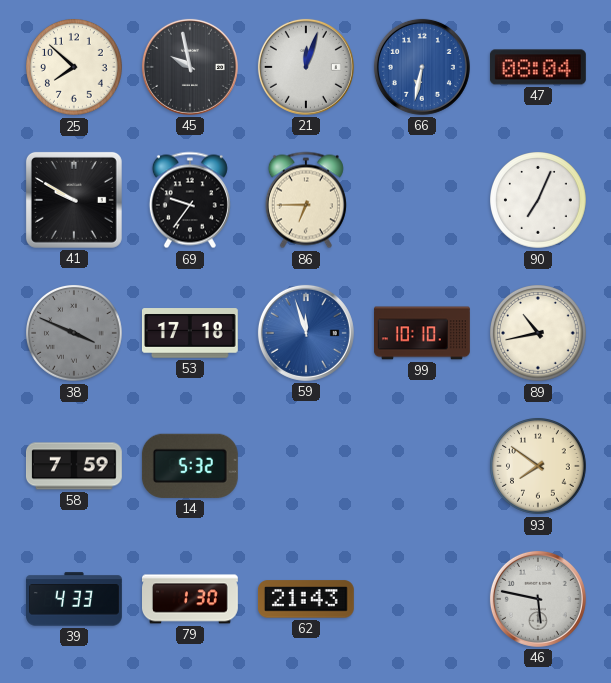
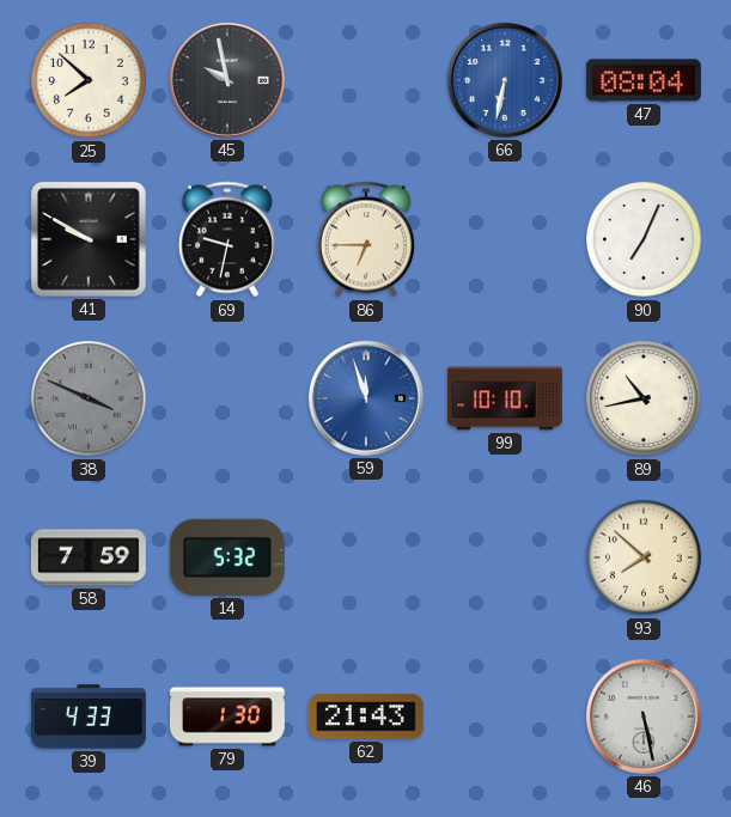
21: 12:03 -> none
69: 9:36 -> 9:32
53: 17:18 -> none
93: 7:51 -> 7:52
46: 5:47 -> 5:28
